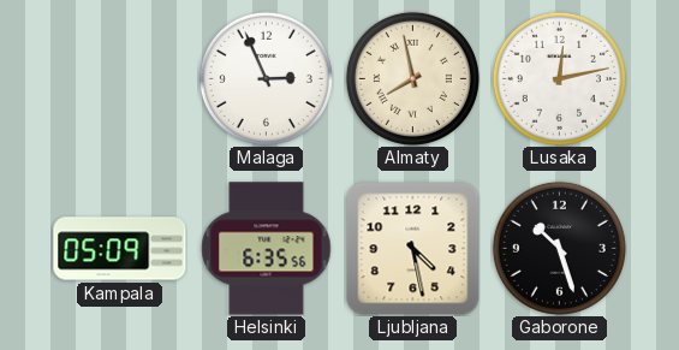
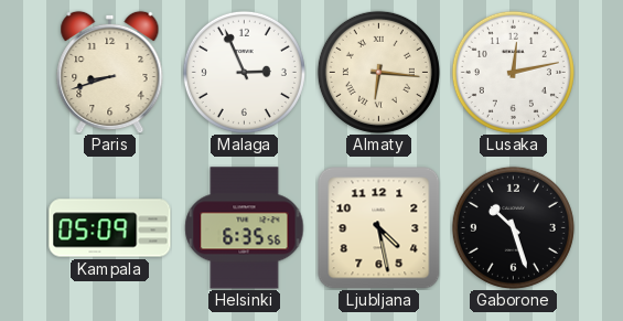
Paris: none -> 8:42
Almaty: 7:58 -> 6:16
